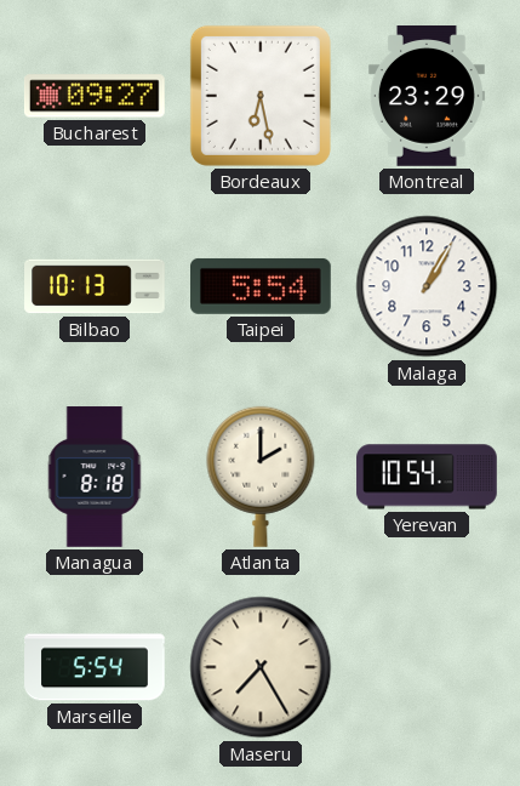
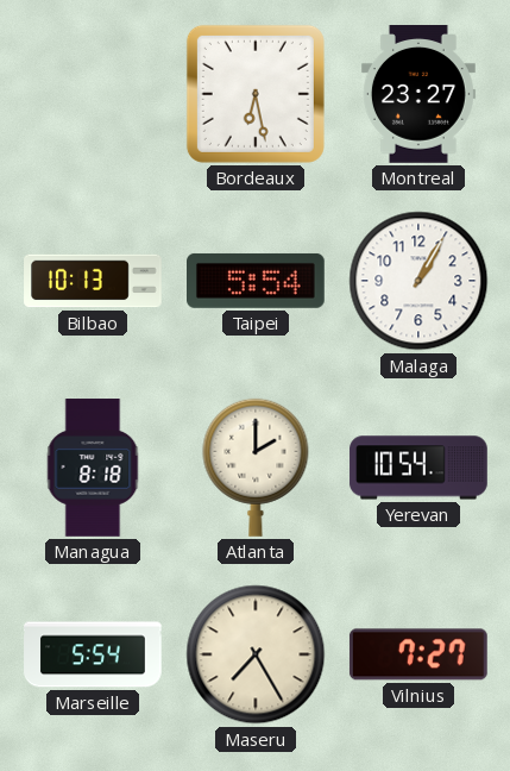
Bucharest: 09:27 -> none
Montreal: 23:29 -> 23:27
Vilnius: none -> 7:27
